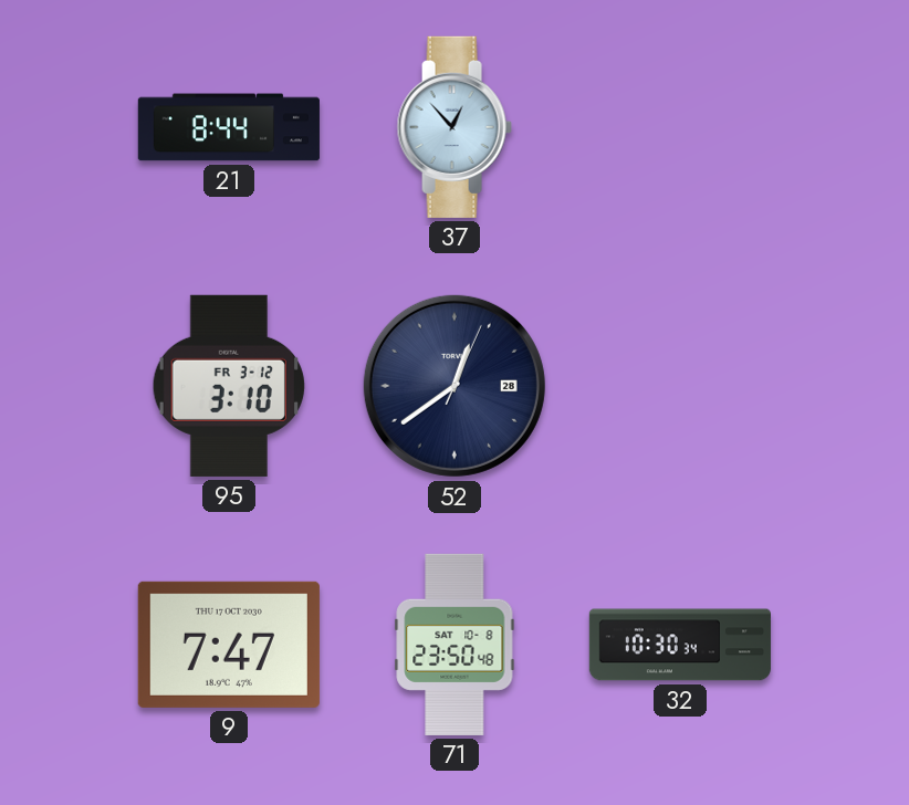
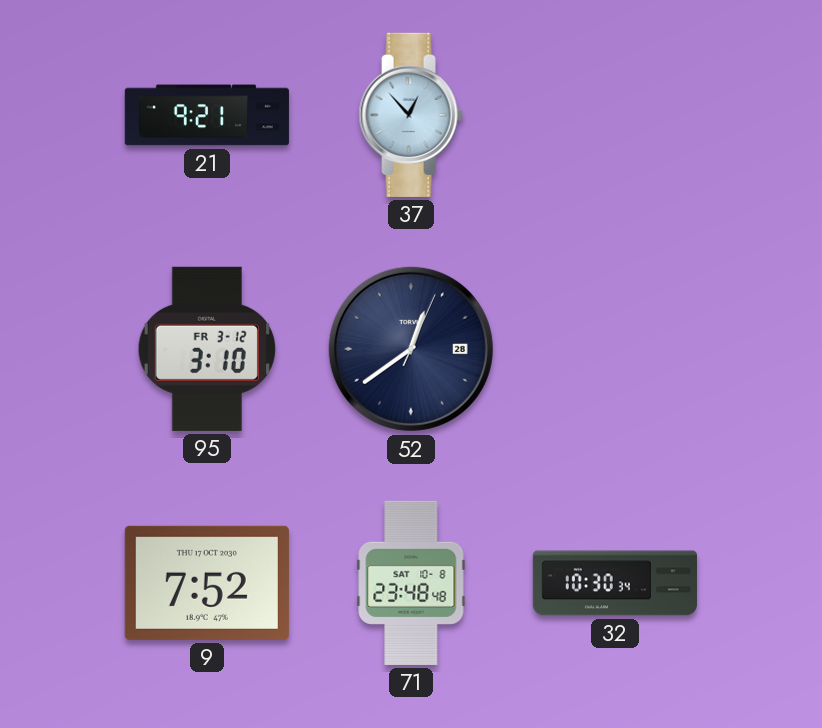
21: 8:44 -> 9:21
9: 7:47 -> 7:52
71: 23:50 -> 23:48
